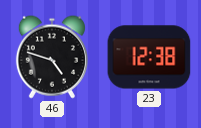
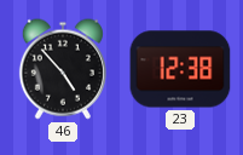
46: 4:48 -> 4:53
